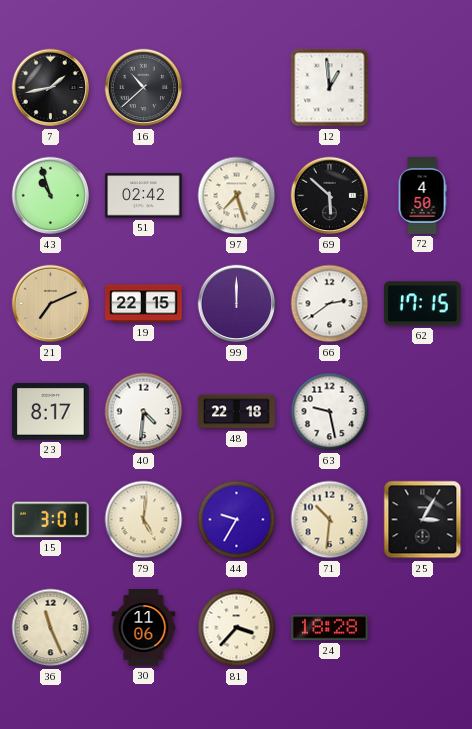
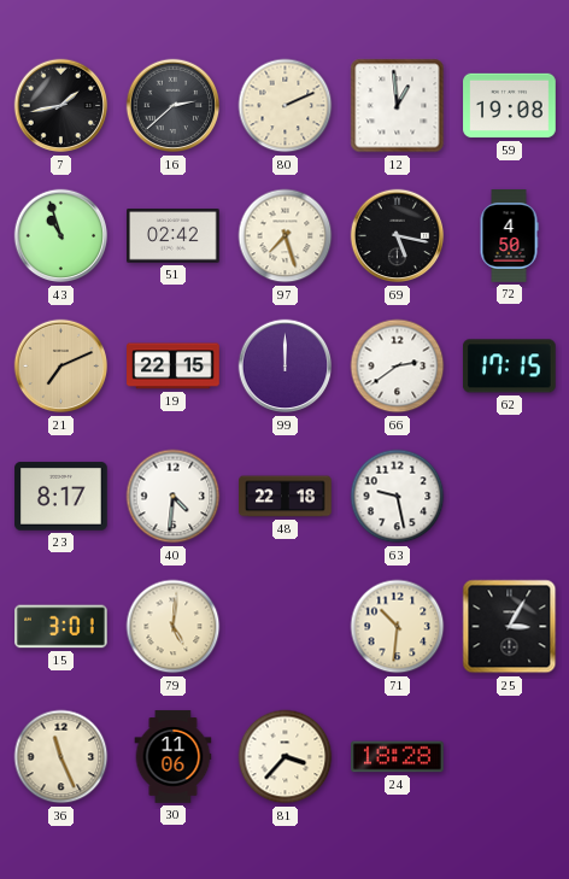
16: 10:38 -> 2:38
80: none -> 2:11
59: none -> 19:08
69: 5:52 -> 5:17
44: 9:35 -> none
